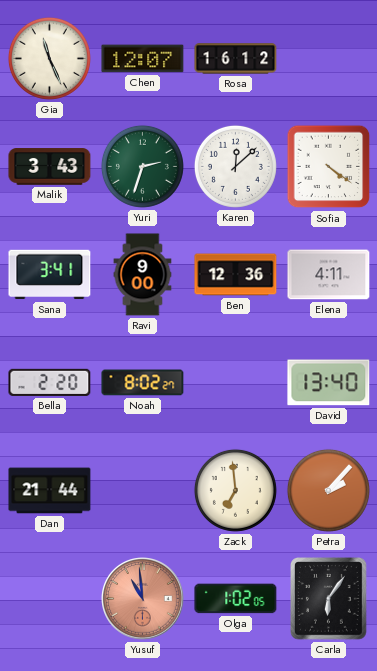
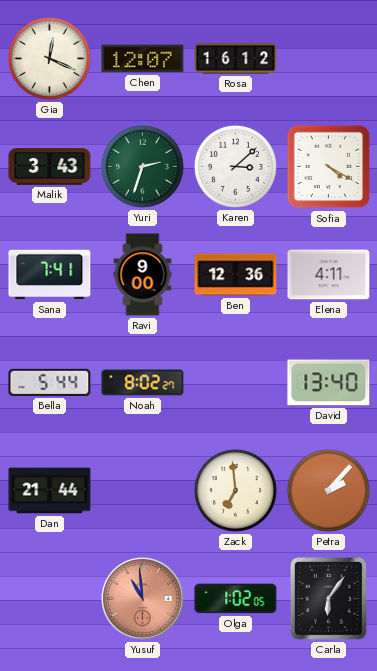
Gia: 11:26 -> 12:19
Karen: 12:08 -> 3:08
Sofia: 4:21 -> 4:20
Sana: 3:41 -> 7:41
Bella: 2:20 -> 5:44
